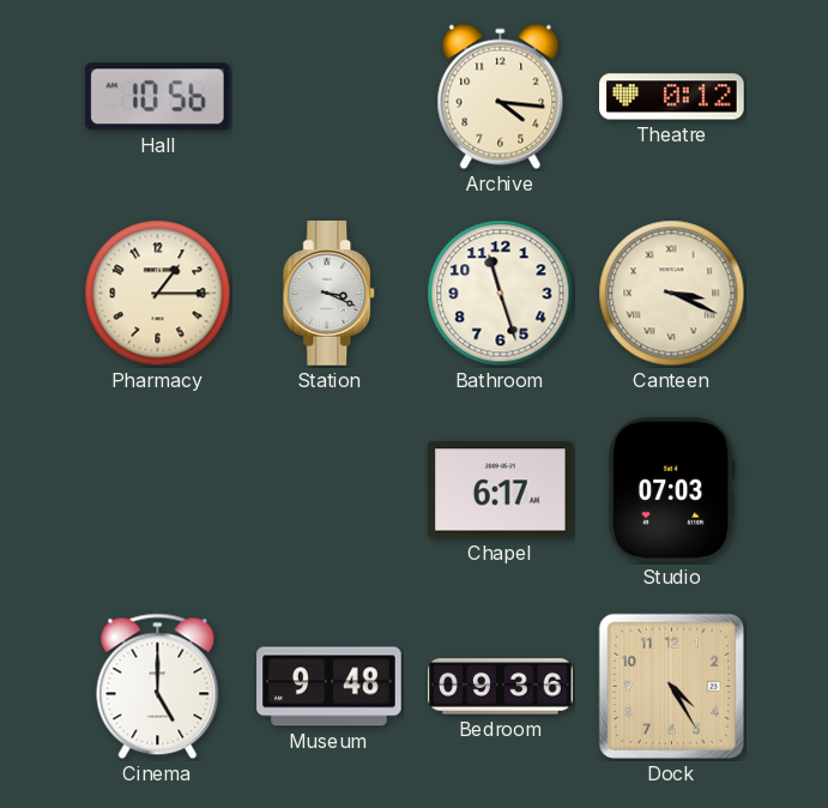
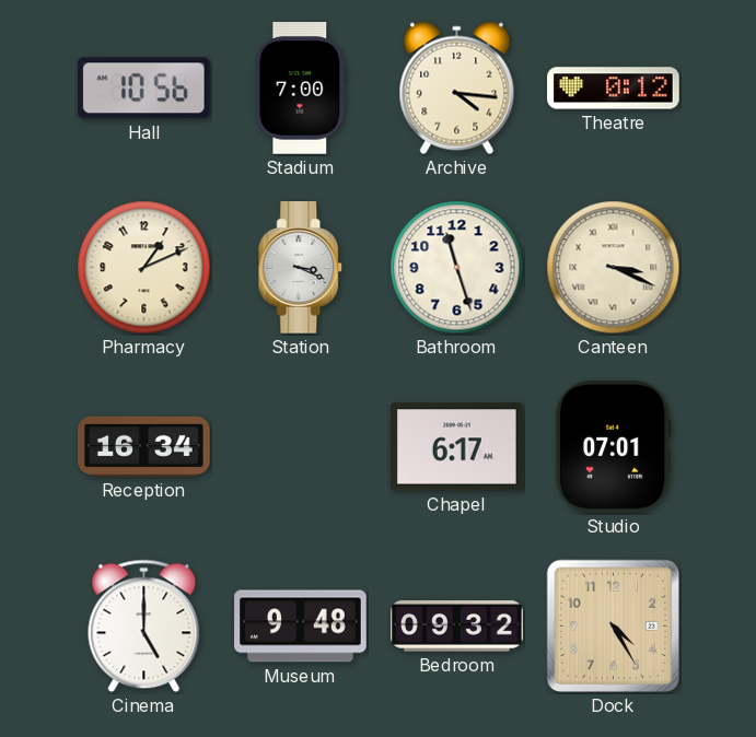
Stadium: none -> 7:00
Pharmacy: 1:15 -> 1:11
Reception: none -> 16:34
Studio: 07:03 -> 07:01
Bedroom: 09:36 -> 09:32
